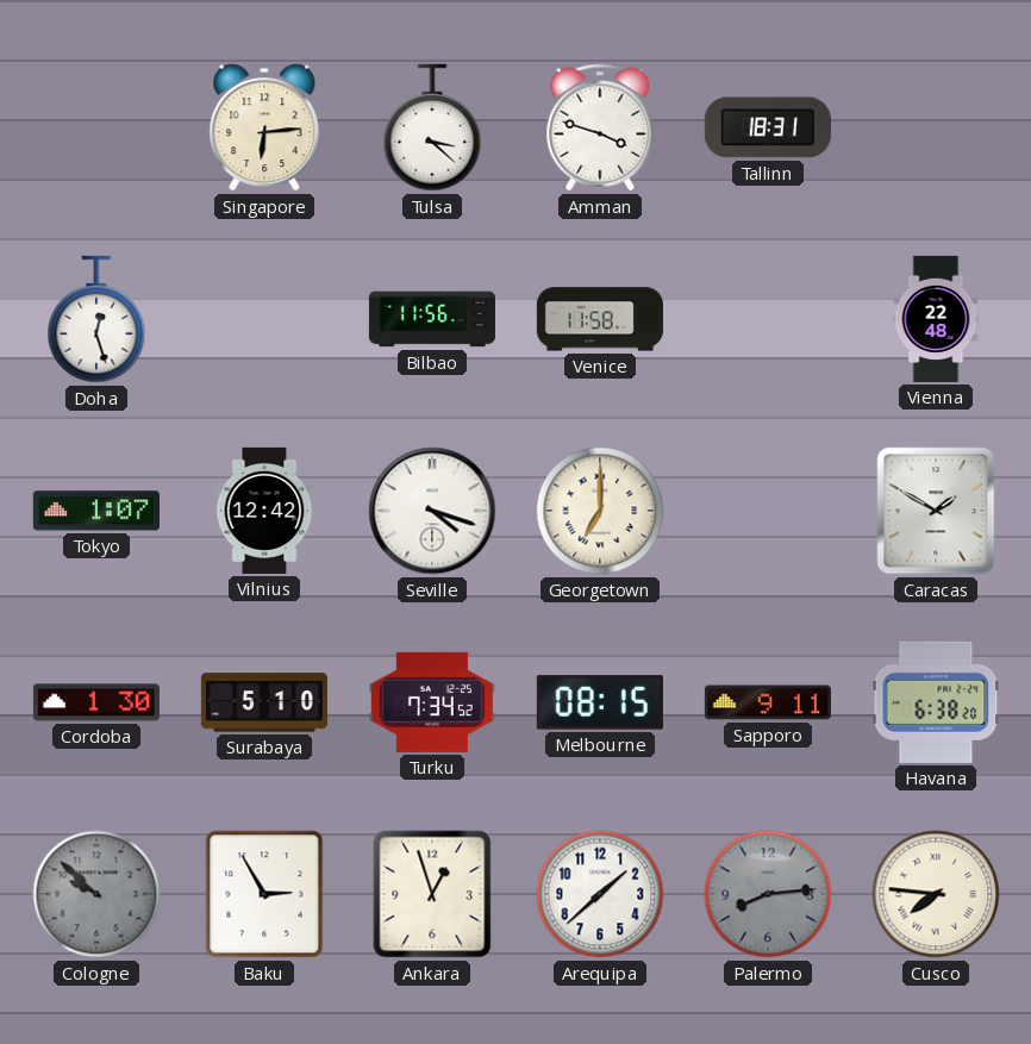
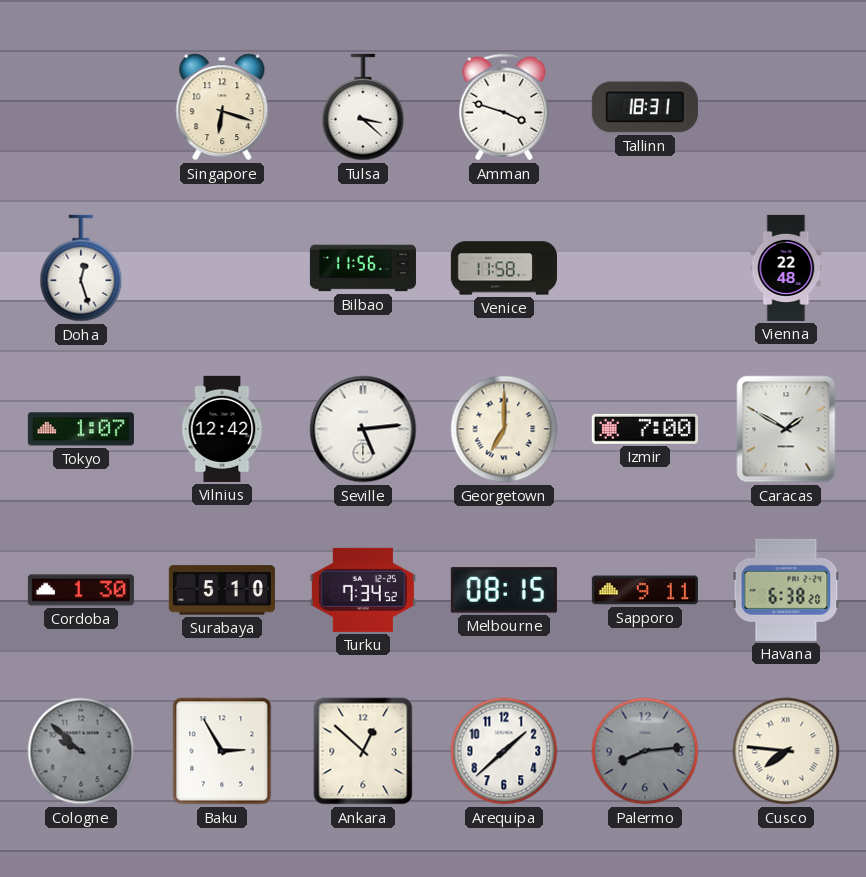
Singapore: 6:14 -> 6:18
Seville: 4:18 -> 5:14
Izmir: none -> 7:00
Ankara: 12:57 -> 12:52
